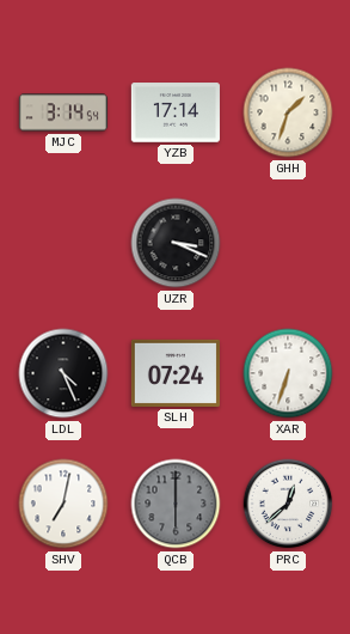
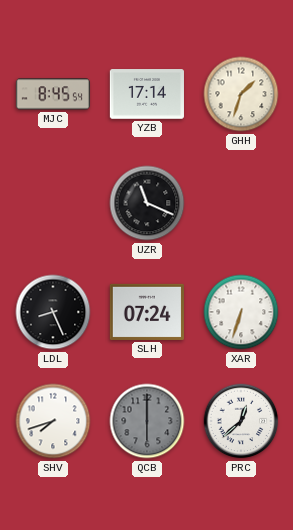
MJC: 3:14 -> 8:45
UZR: 3:19 -> 11:19
LDL: 4:26 -> 8:26
SHV: 7:02 -> 7:42
